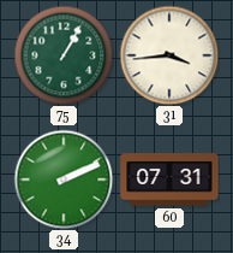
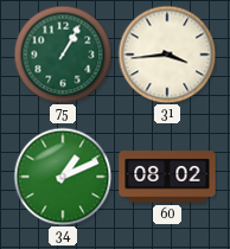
34: 2:11 -> 1:11
60: 07:31 -> 08:02
